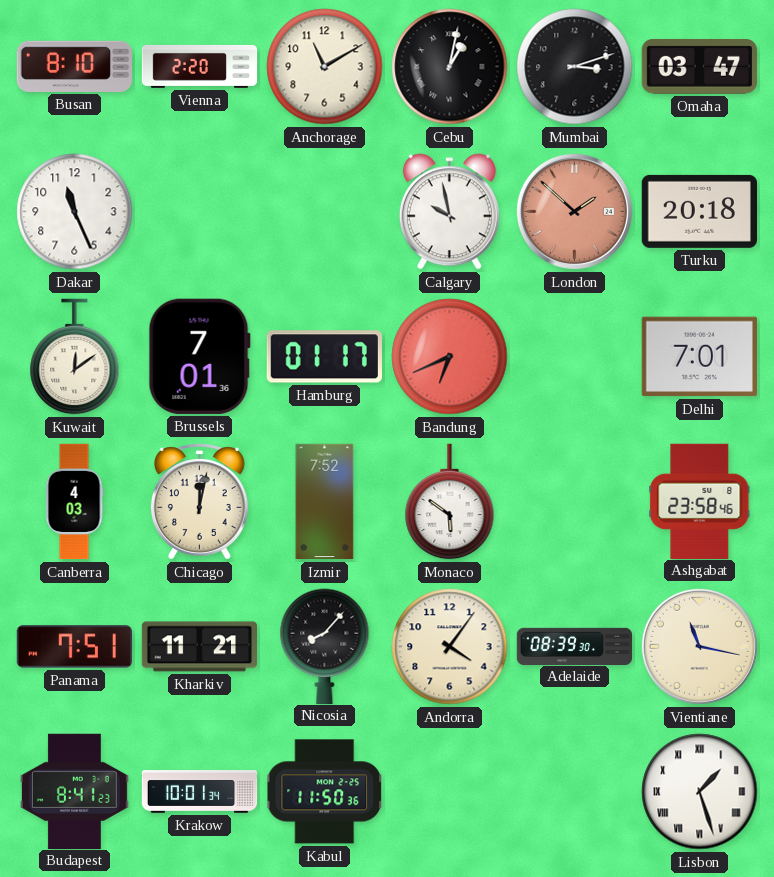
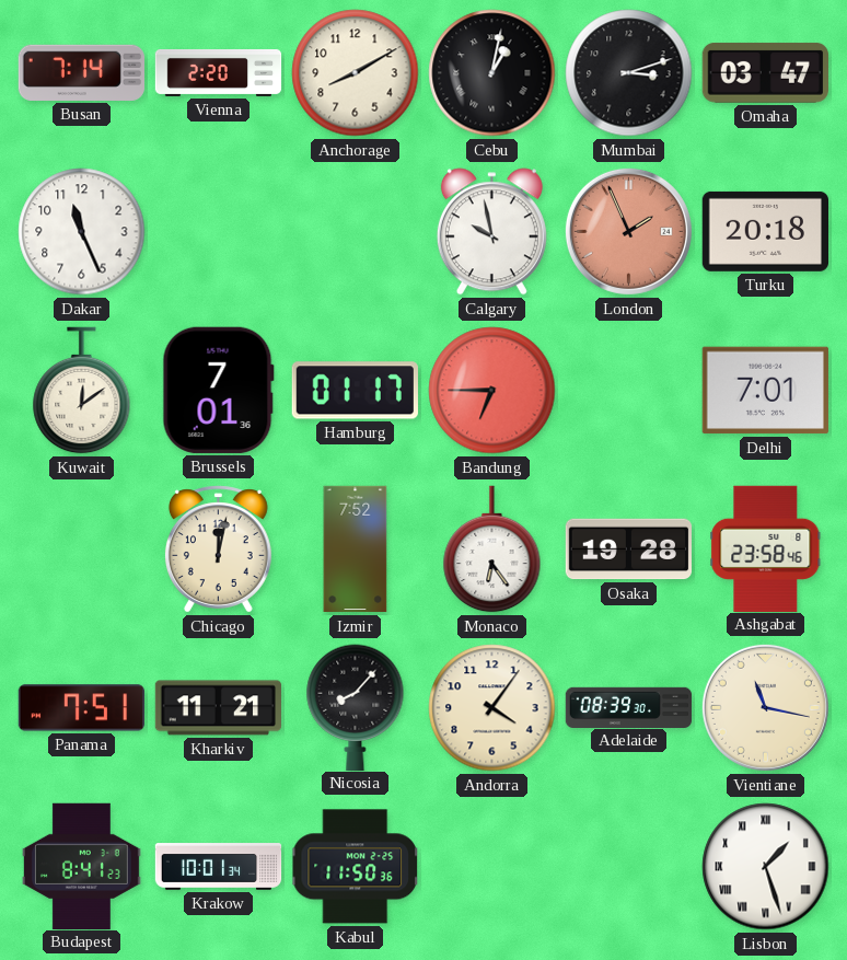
Busan: 8:10 -> 7:14
Anchorage: 11:10 -> 8:10
London: 1:52 -> 1:56
Bandung: 6:41 -> 6:45
Canberra: 4:03 -> none
Monaco: 5:51 -> 6:24
Osaka: none -> 19:28
